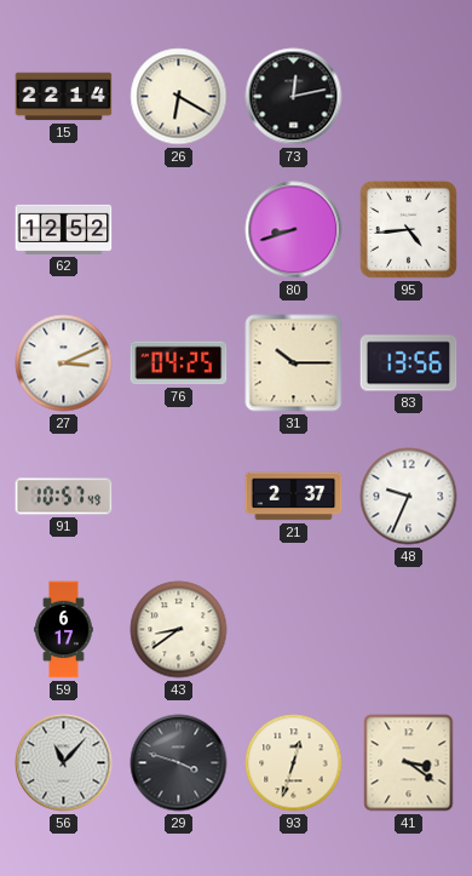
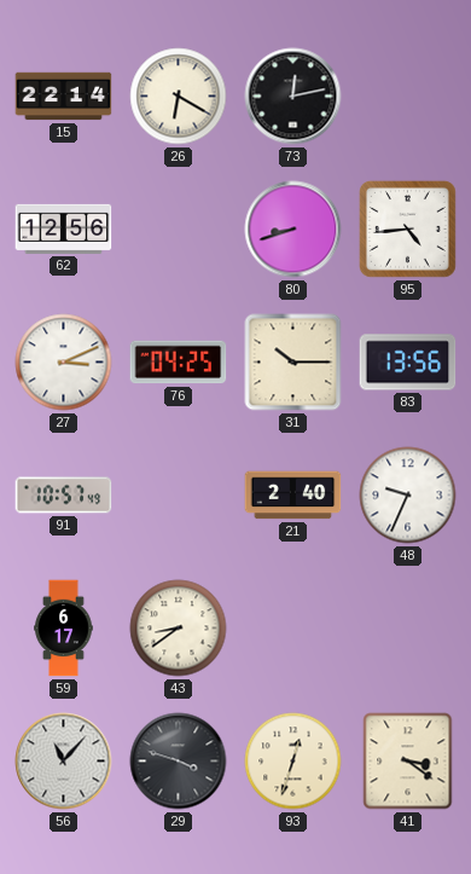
62: 12:52 -> 12:56
21: 2:37 -> 2:40
